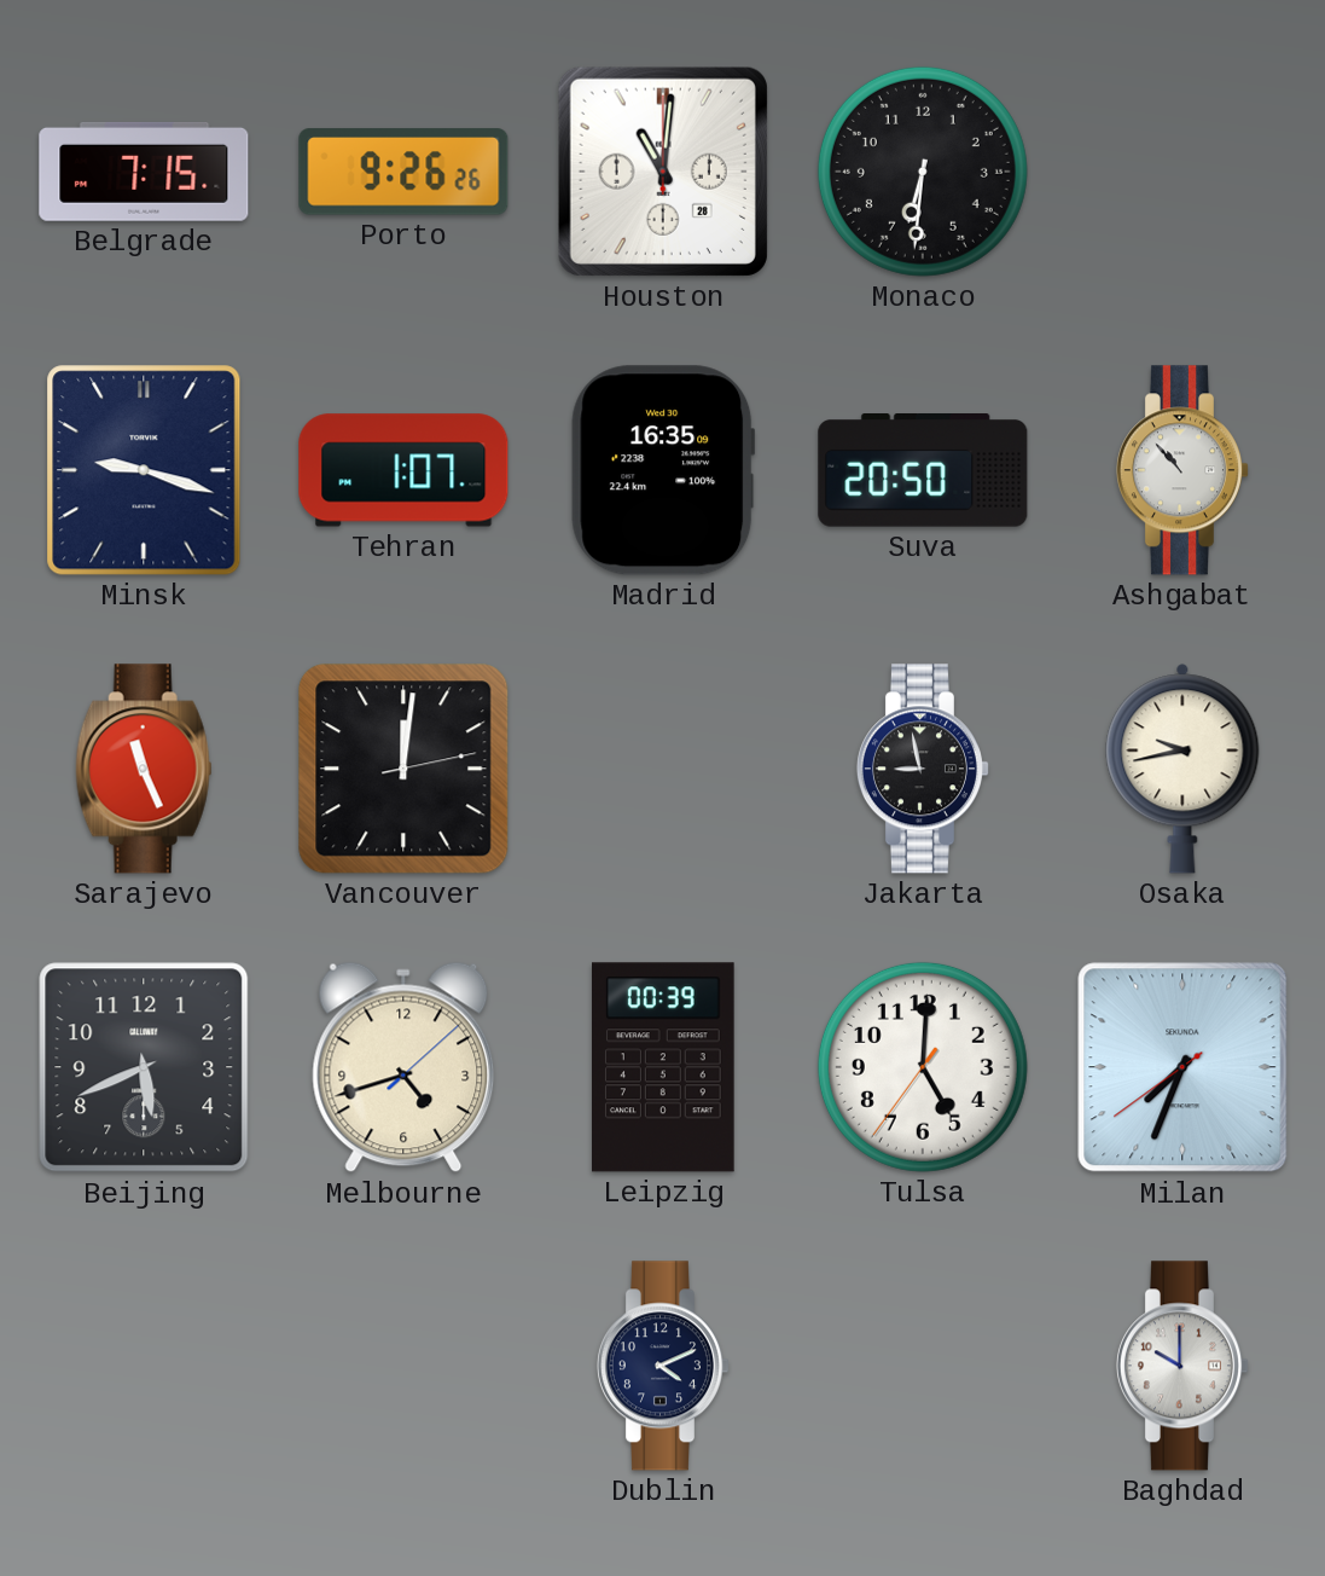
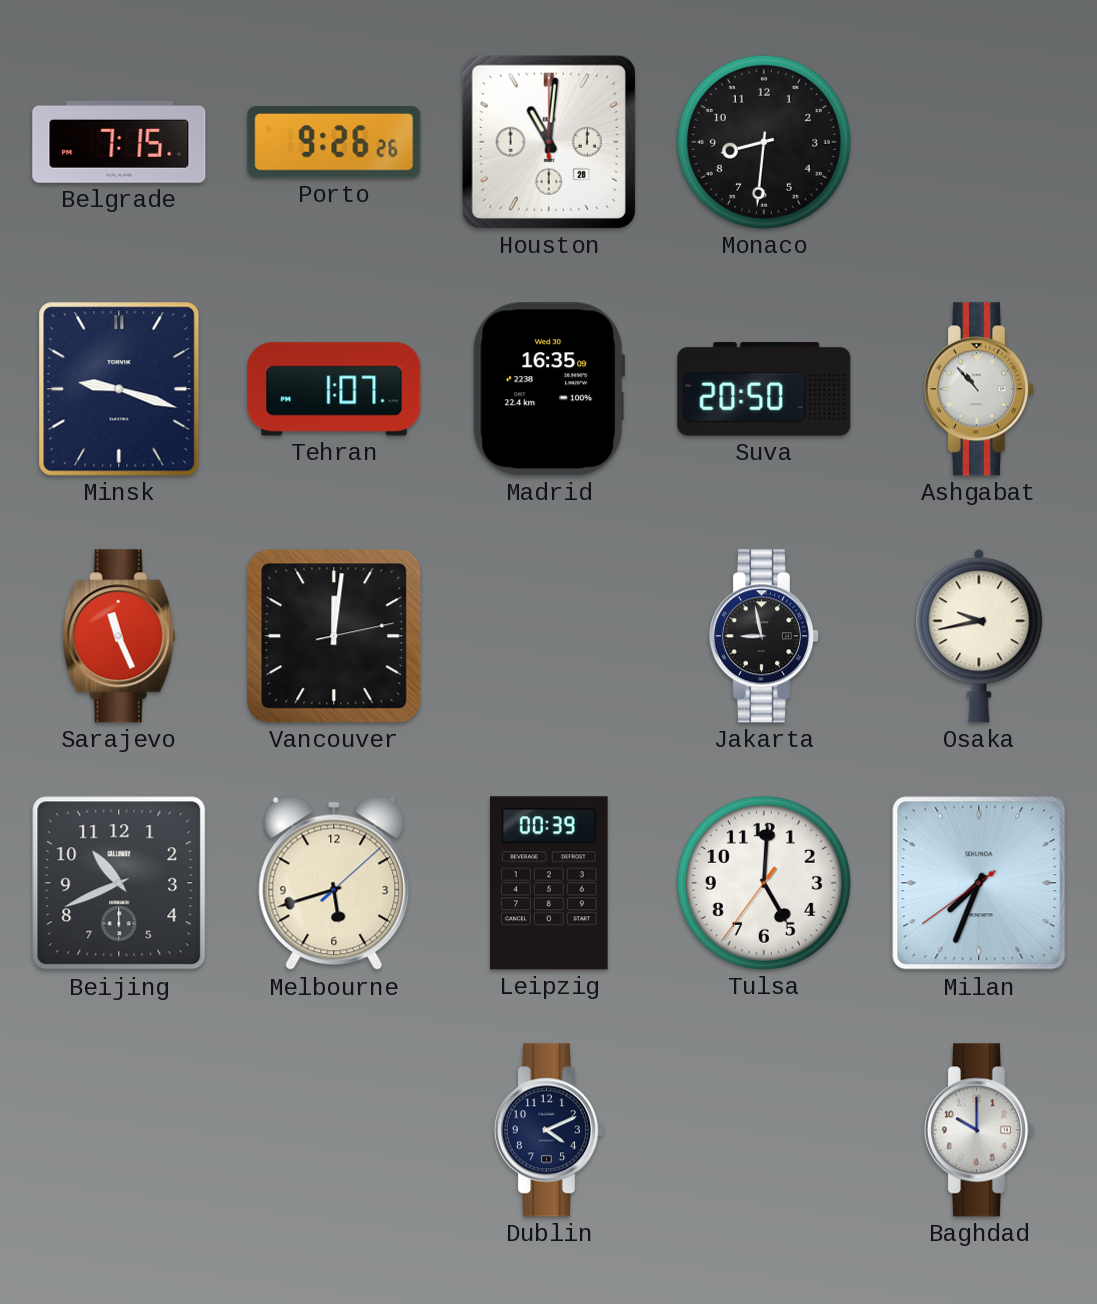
Monaco: 6:31 -> 8:31
Beijing: 5:41 -> 10:41
Melbourne: 4:42 -> 5:42
